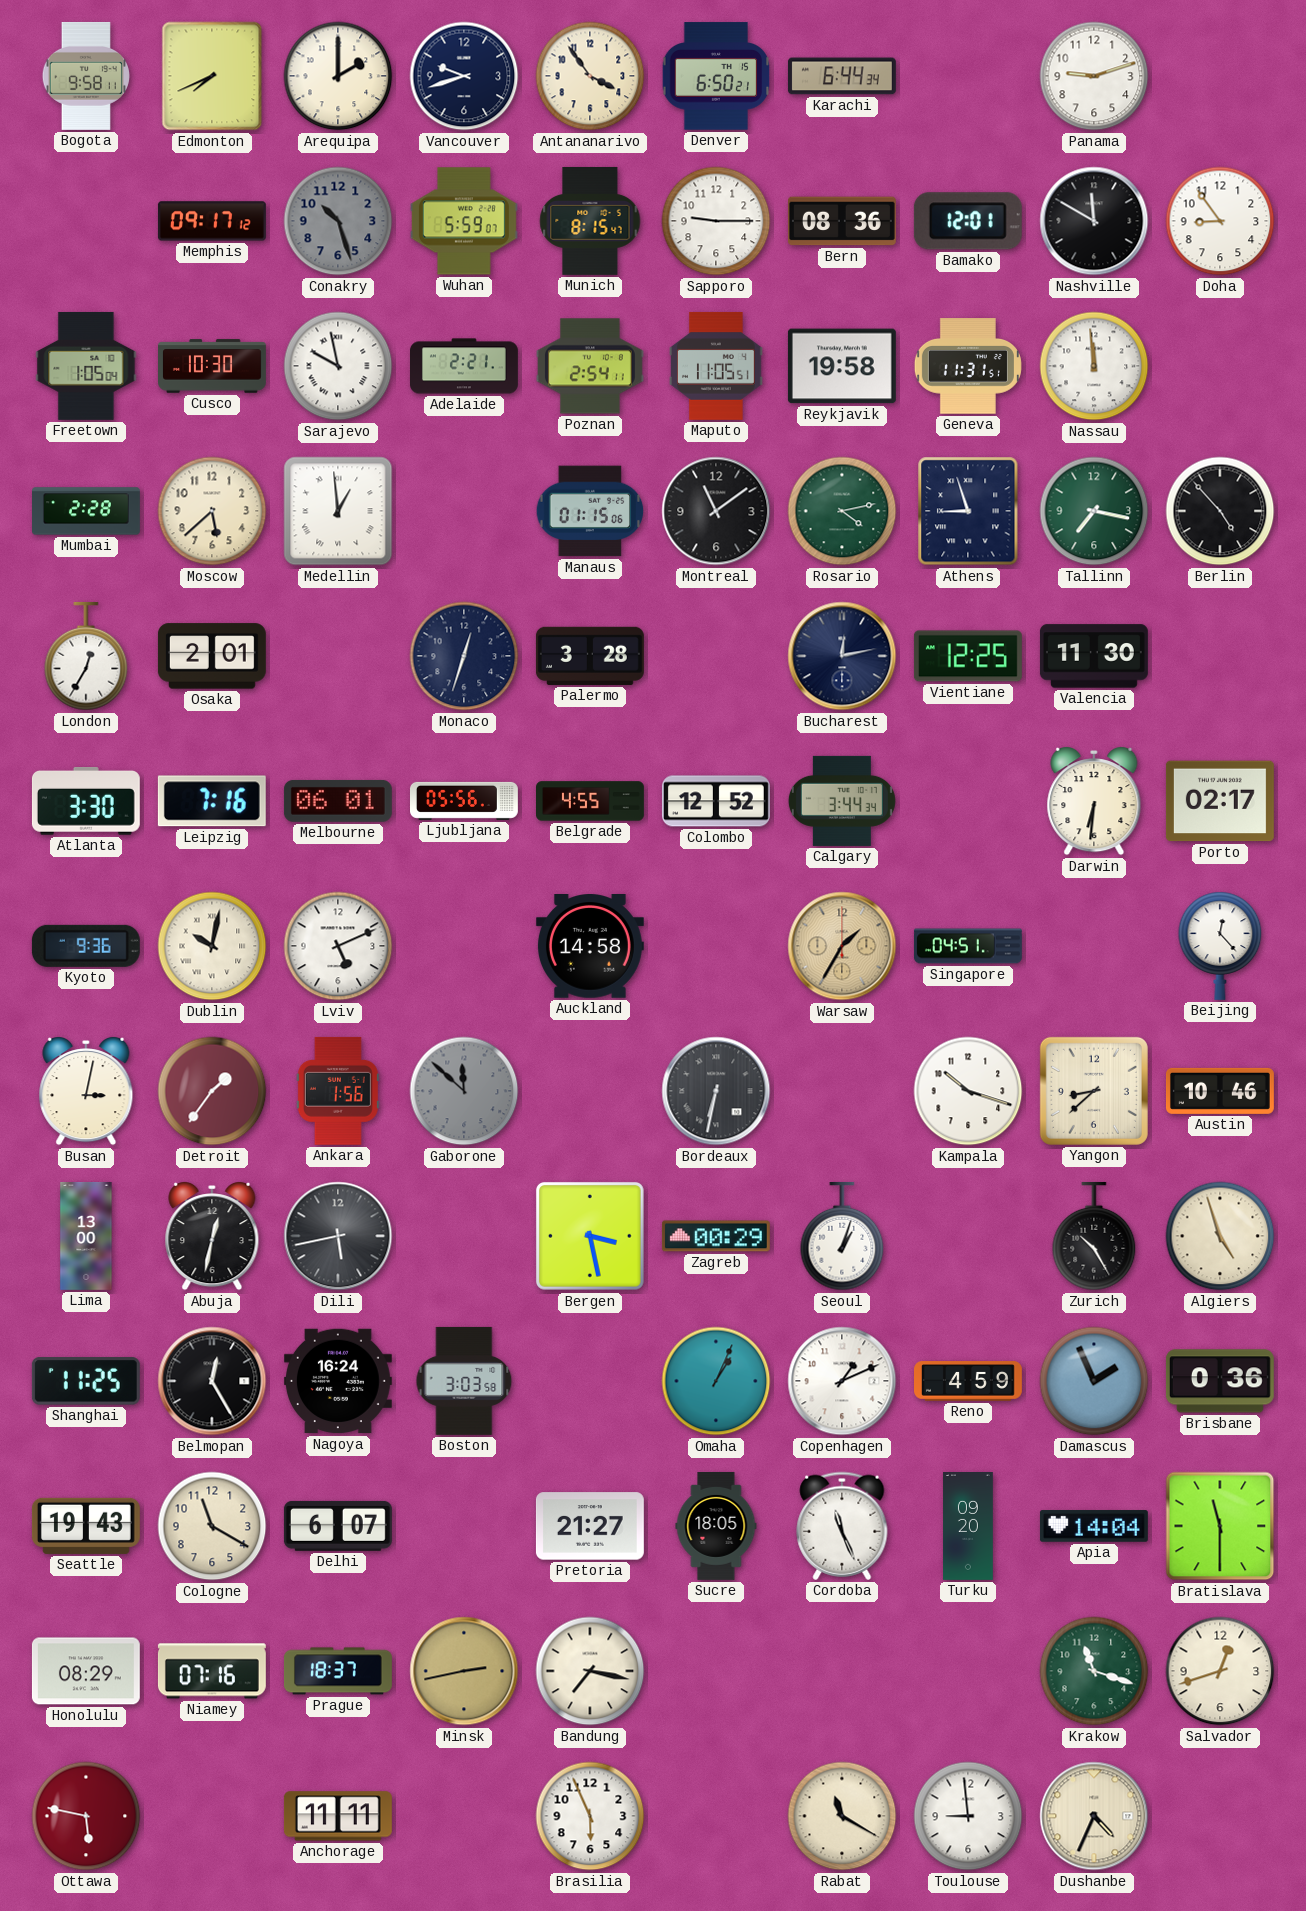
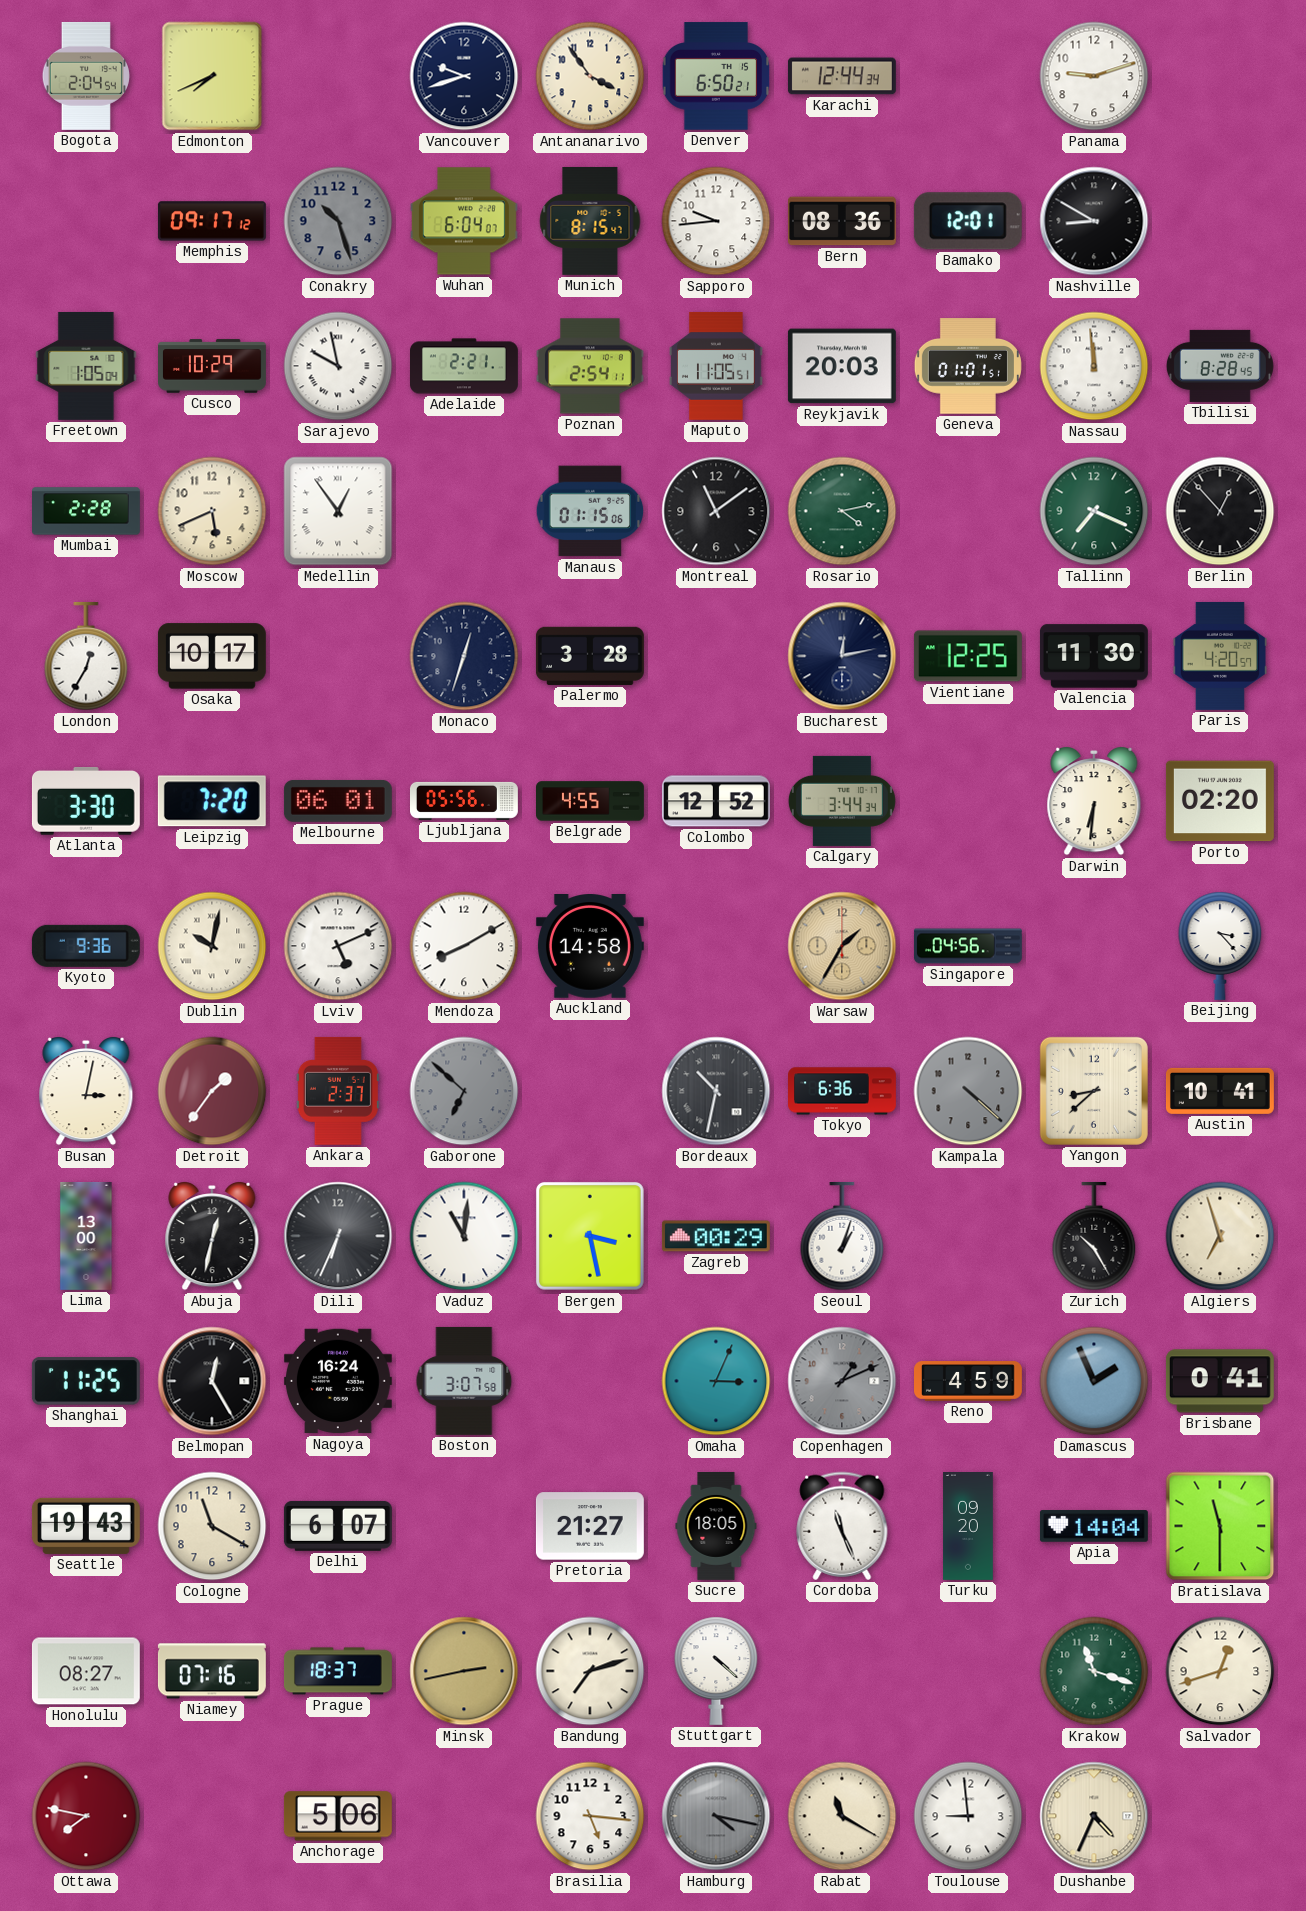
Bogota: 9:58 -> 2:04
Arequipa: 2:00 -> none
Karachi: 6:44 -> 12:44
Wuhan: 5:59 -> 6:04
Sapporo: 9:15 -> 9:44
Nashville: 11:50 -> 8:50
Doha: 8:54 -> none
Cusco: 10:30 -> 10:29
Reykjavik: 19:58 -> 20:03
Geneva: 11:31 -> 01:01
Tbilisi: none -> 8:28
Moscow: 5:38 -> 5:41
Medellin: 12:59 -> 12:54
Athens: 8:57 -> none
Tallinn: 7:17 -> 7:19
Berlin: 4:53 -> 12:53
Osaka: 2:01 -> 10:17
Paris: none -> 4:20
Leipzig: 7:16 -> 7:20
Porto: 02:17 -> 02:20
Mendoza: none -> 8:10
Singapore: 04:51 -> 04:56
Beijing: 12:23 -> 3:23
Ankara: 1:56 -> 2:37
Gaborone: 11:52 -> 6:52
Bordeaux: 6:32 -> 10:32
Tokyo: none -> 6:36
Kampala: 10:18 -> 4:22
Kampala dial: white -> grey
Austin: 10:46 -> 10:41
Dili: 5:43 -> 6:34
Vaduz: none -> 11:01
Algiers: 4:57 -> 6:57
Boston: 3:03 -> 3:07
Omaha: 1:04 -> 3:04
Copenhagen dial: white -> grey
Brisbane: 0:36 -> 0:41
Honolulu: 08:29 -> 08:27
Bandung: 7:17 -> 7:12
Stuttgart: none -> 4:22
Ottawa: 5:47 -> 7:47
Anchorage: 11:11 -> 5:06
Brasilia: 5:56 -> 5:16
Hamburg: none -> 4:17
